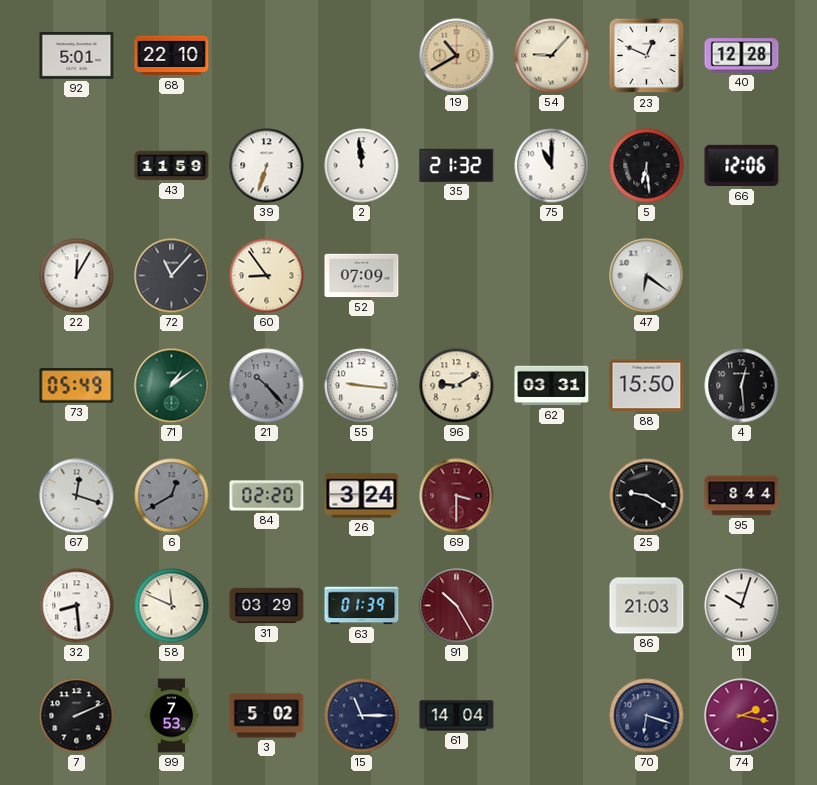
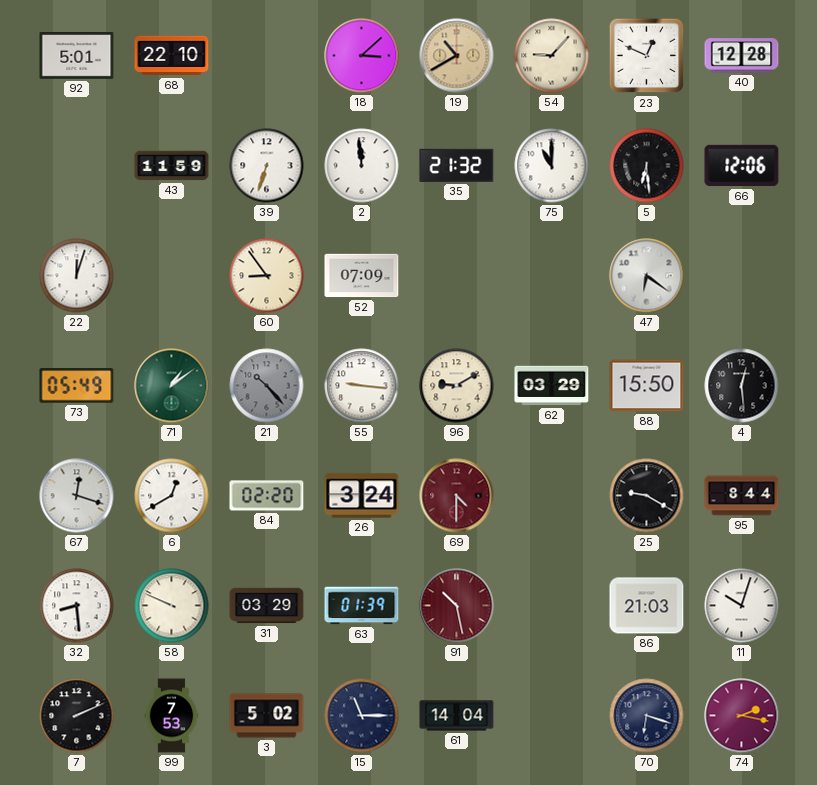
18: none -> 3:08
22: 12:05 -> 12:03
72: 11:07 -> none
62: 03:31 -> 03:29
6 dial: grey -> white
69: 3:30 -> 4:30
58: 11:49 -> 9:49
91: 10:25 -> 10:28
